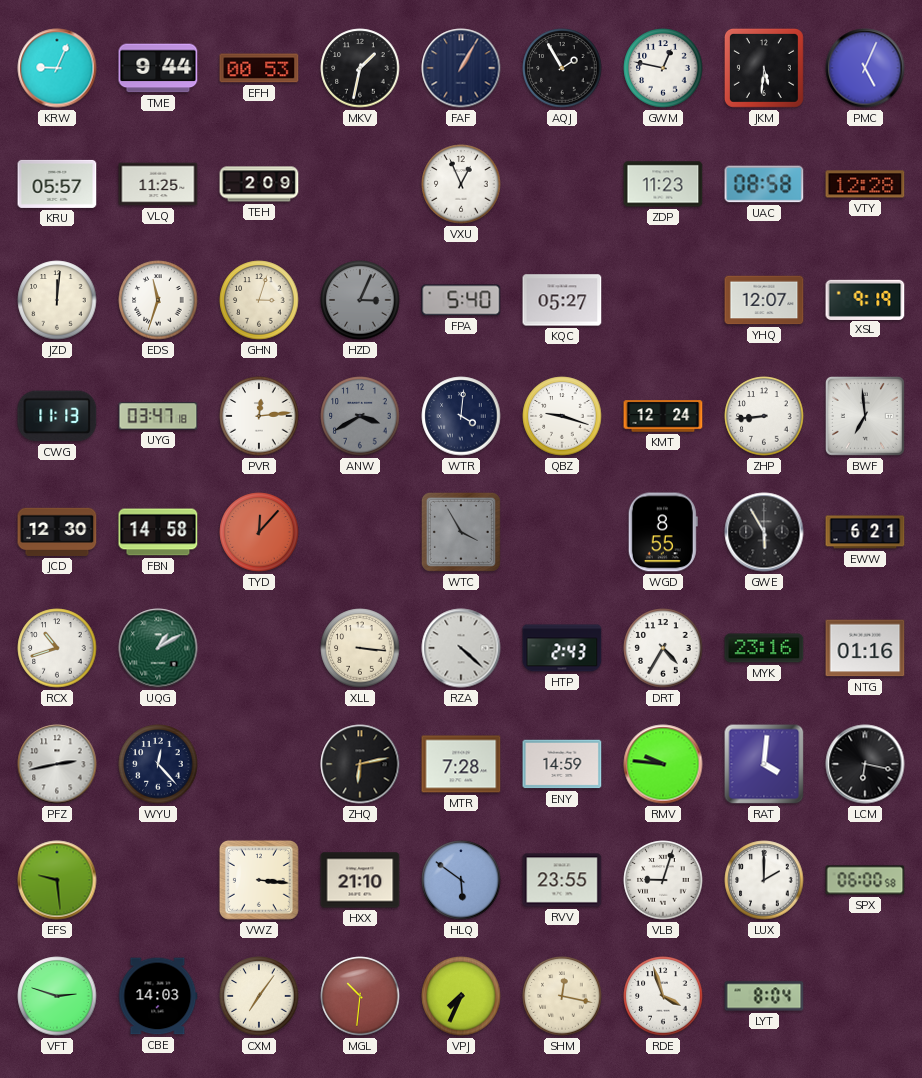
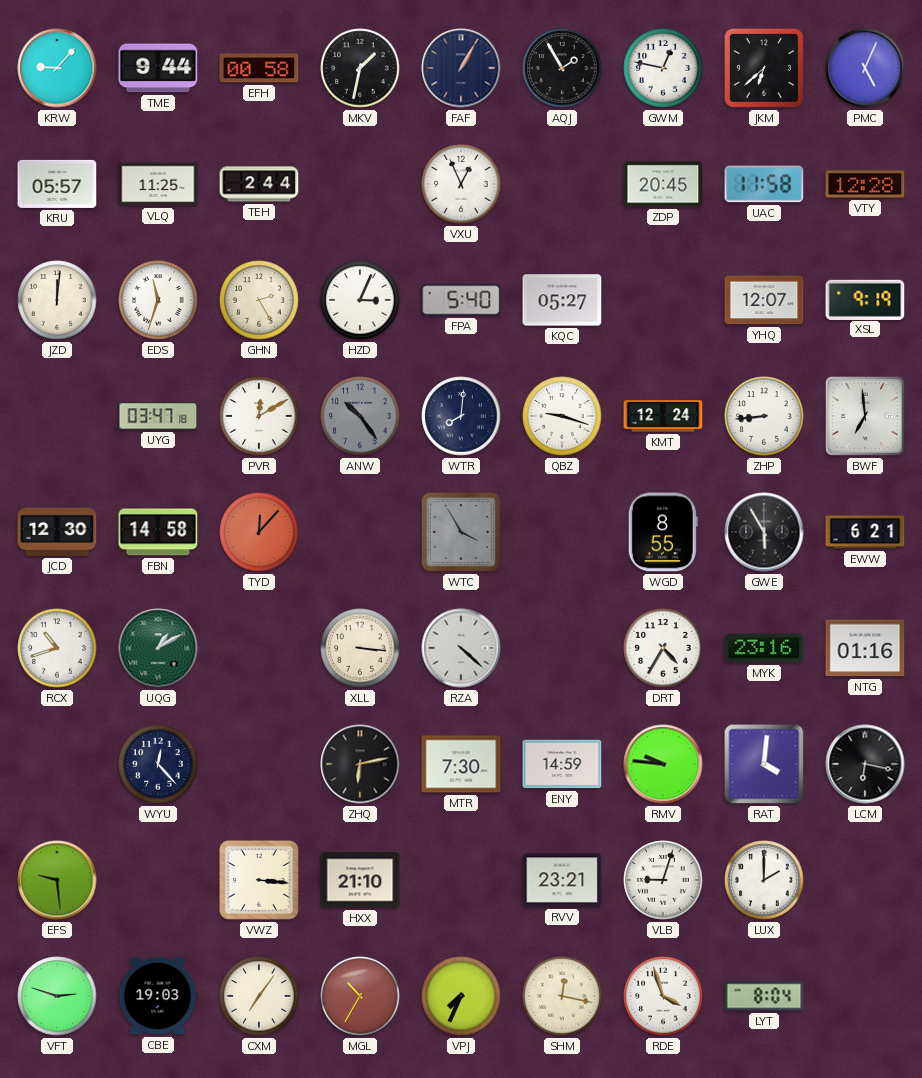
KRW: 9:04 -> 9:07
EFH: 00:53 -> 00:58
JKM: 5:31 -> 6:38
TEH: 2:09 -> 2:44
ZDP: 11:23 -> 20:45
UAC: 08:58 -> 11:58
GHN: 3:03 -> 2:25
HZD dial: grey -> white
CWG: 11:13 -> none
PVR: 12:14 -> 12:10
ANW: 3:40 -> 10:24
WTR: 4:01 -> 8:01
HTP: 2:43 -> none
PFZ: 2:43 -> none
MTR: 7:28 -> 7:30
HLQ: 5:51 -> none
RVV: 23:55 -> 23:21
SPX: 06:00 -> none
CBE: 14:03 -> 19:03
MGL: 10:31 -> 10:35
